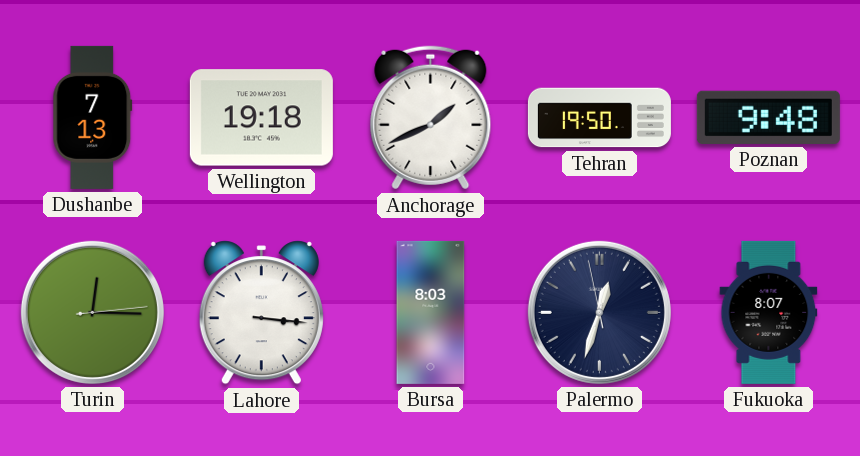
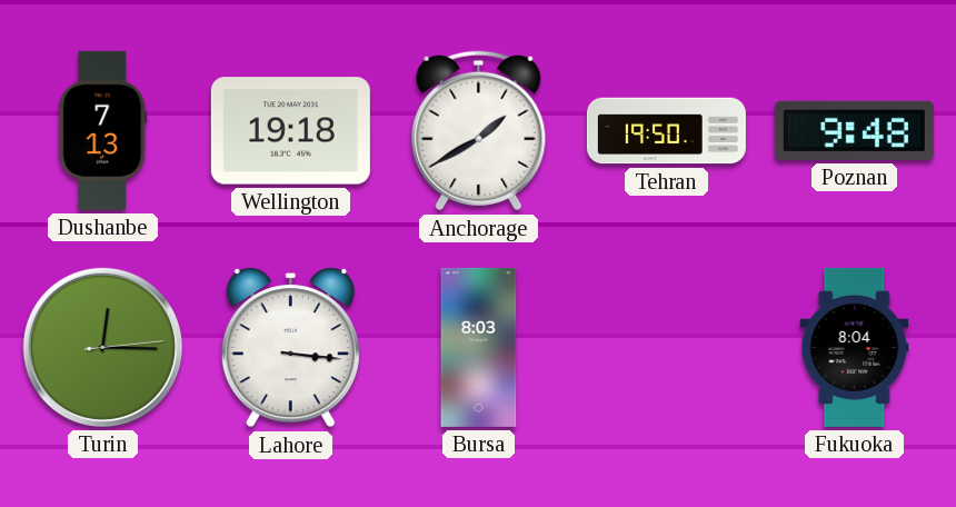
Anchorage: 1:41 -> 1:40
Palermo: 12:32 -> none
Fukuoka: 8:07 -> 8:04
